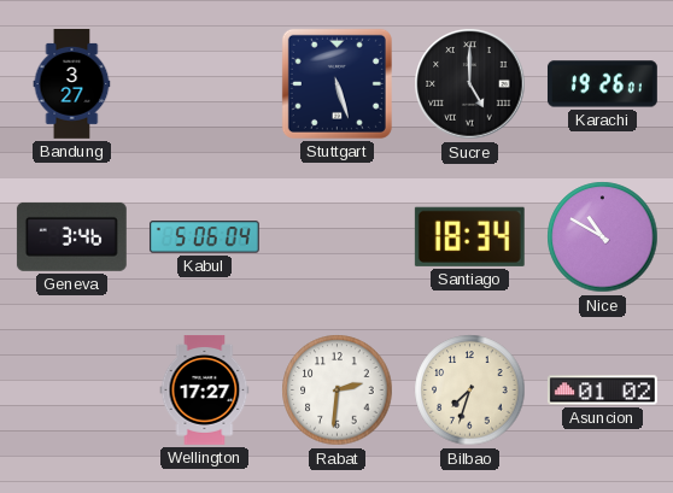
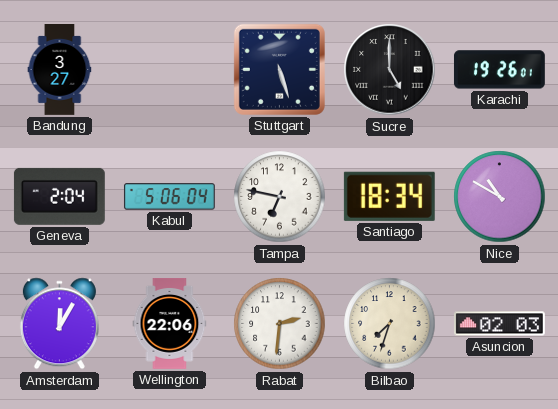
Geneva: 3:46 -> 2:04
Tampa: none -> 6:47
Amsterdam: none -> 12:05
Wellington: 17:27 -> 22:06
Asuncion: 01:02 -> 02:03
